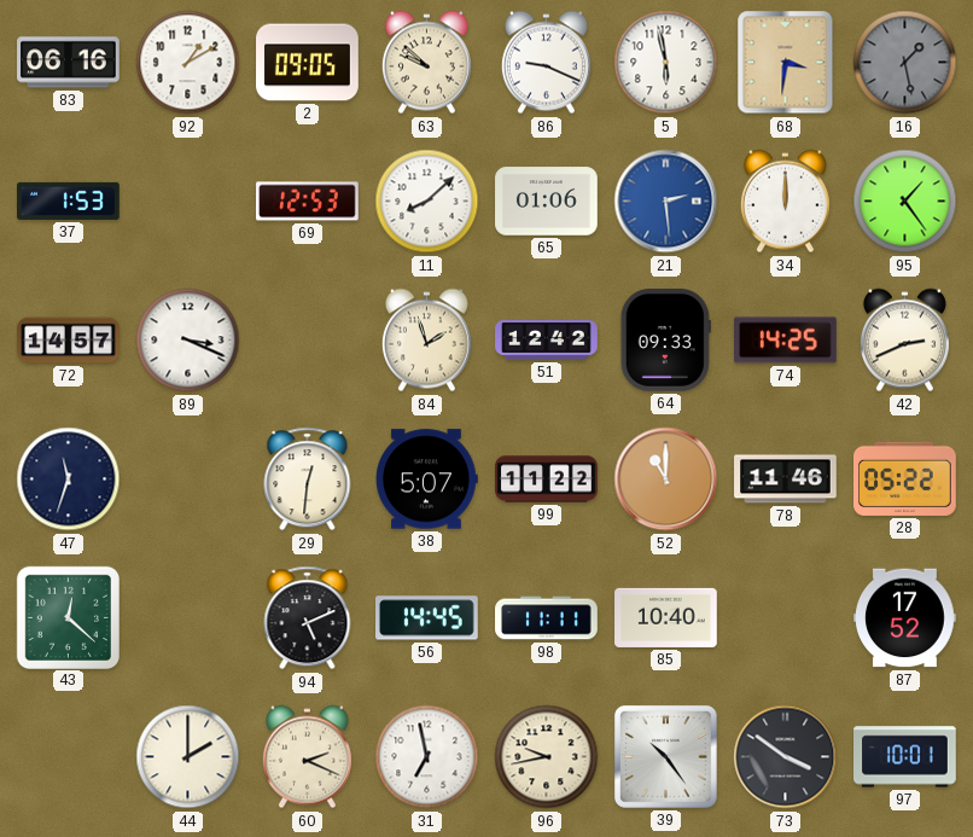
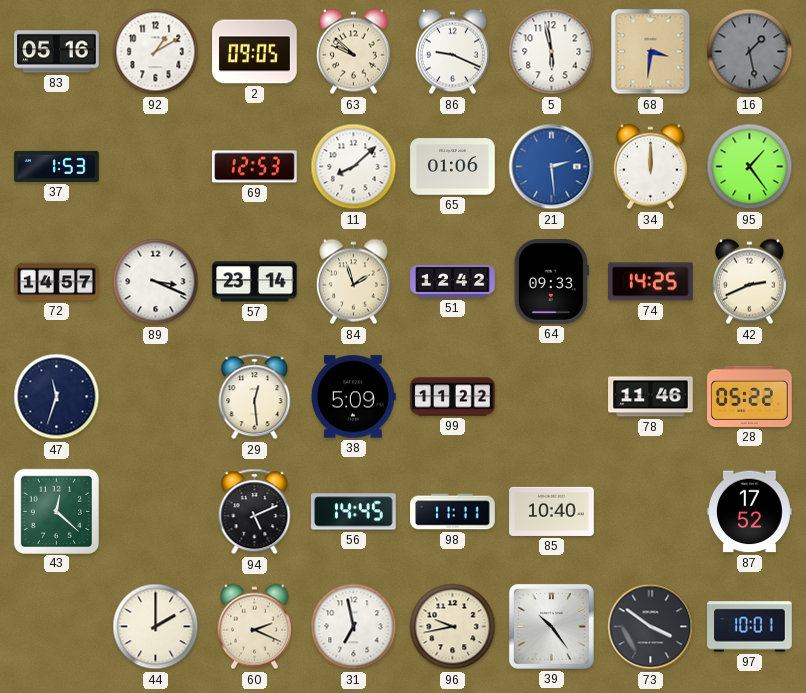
83: 06:16 -> 05:16
57: none -> 23:14
29: 12:31 -> 12:29
38: 5:07 -> 5:09
52: 11:00 -> none
